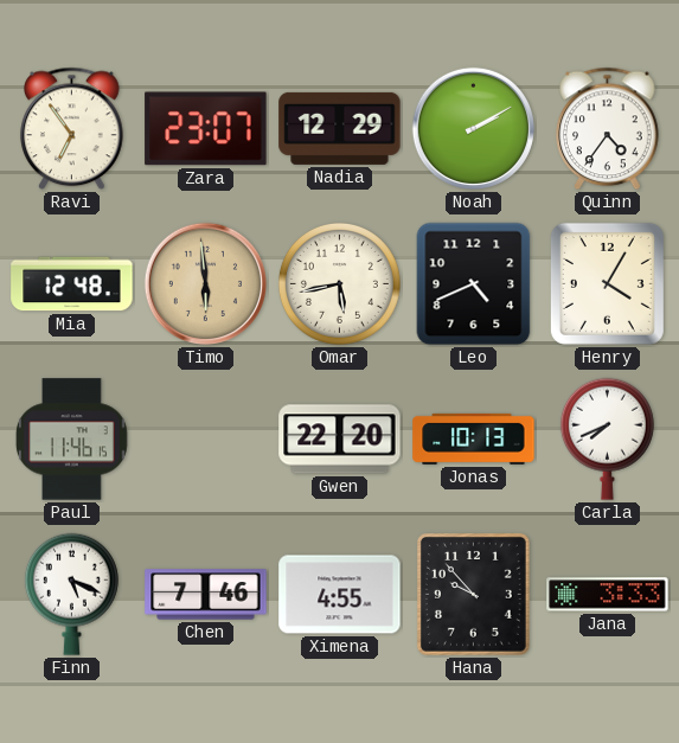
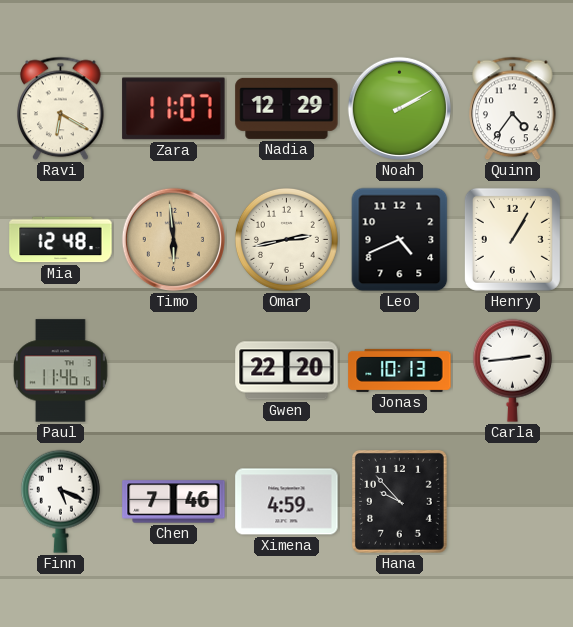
Ravi: 6:54 -> 6:20
Zara: 23:07 -> 11:07
Omar: 5:43 -> 2:43
Henry: 4:05 -> 1:05
Carla: 7:41 -> 2:44
Ximena: 4:55 -> 4:59
Jana: 3:33 -> none
